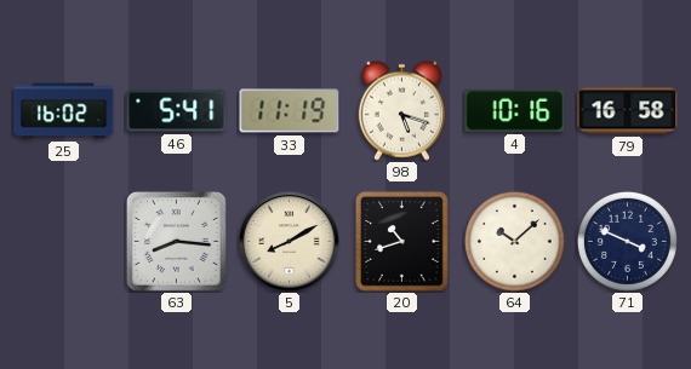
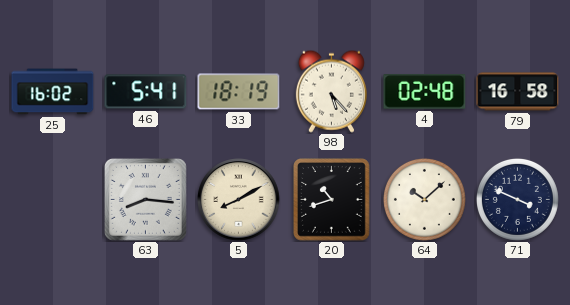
33: 11:19 -> 18:19
98: 5:18 -> 5:23
4: 10:16 -> 02:48
